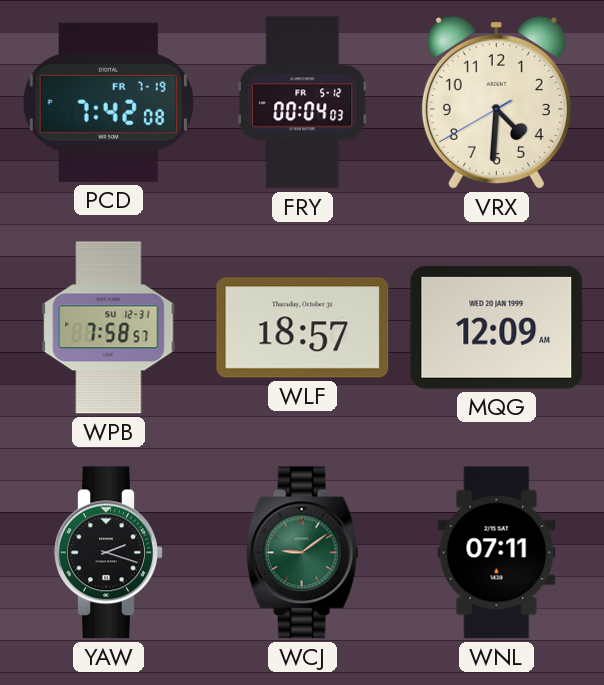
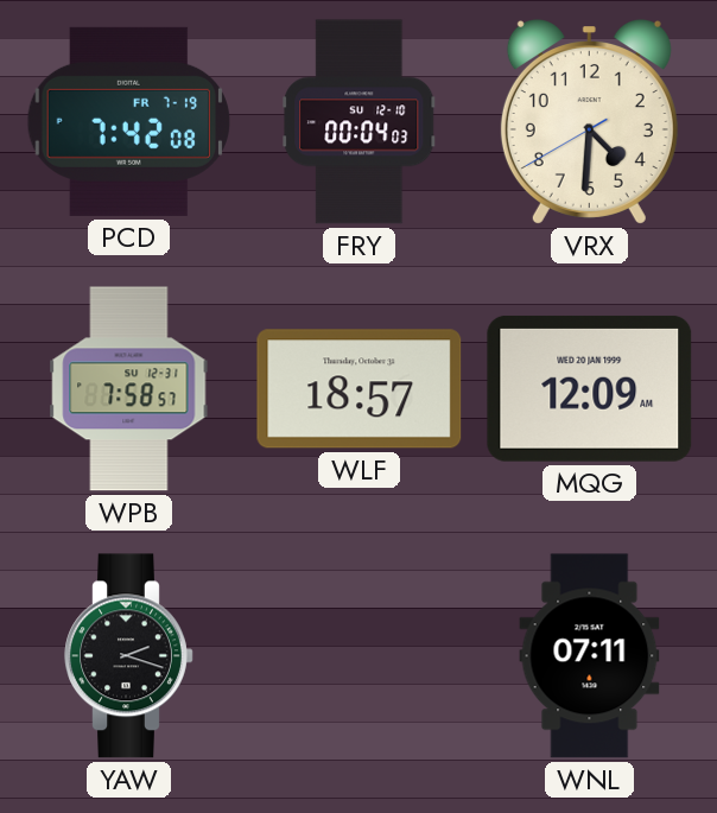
FRY date: FR 5-12 -> SU 12-10
WCJ: 9:09 -> none
